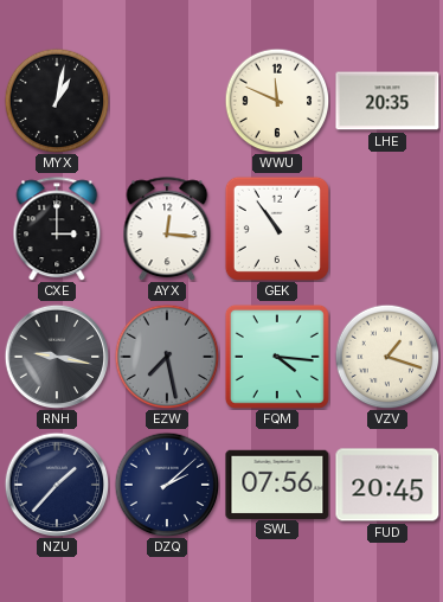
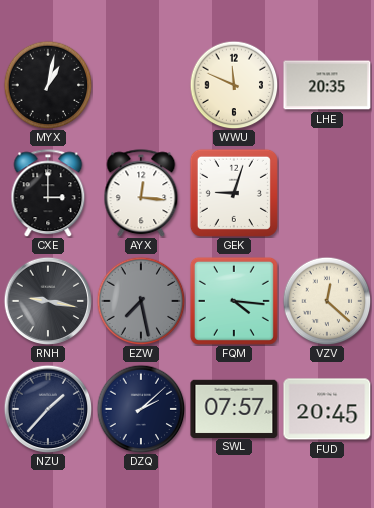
GEK: 10:54 -> 9:03
VZV: 1:18 -> 12:22
SWL: 07:56 -> 07:57
